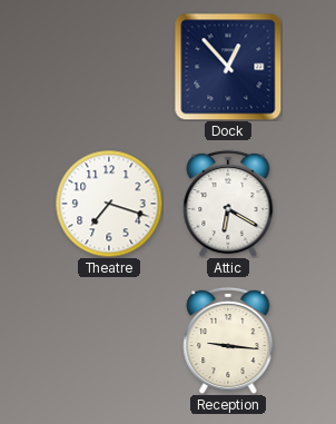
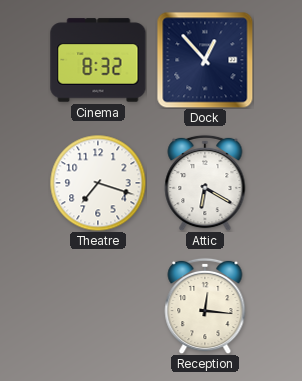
Cinema: none -> 8:32
Reception: 9:16 -> 12:16
